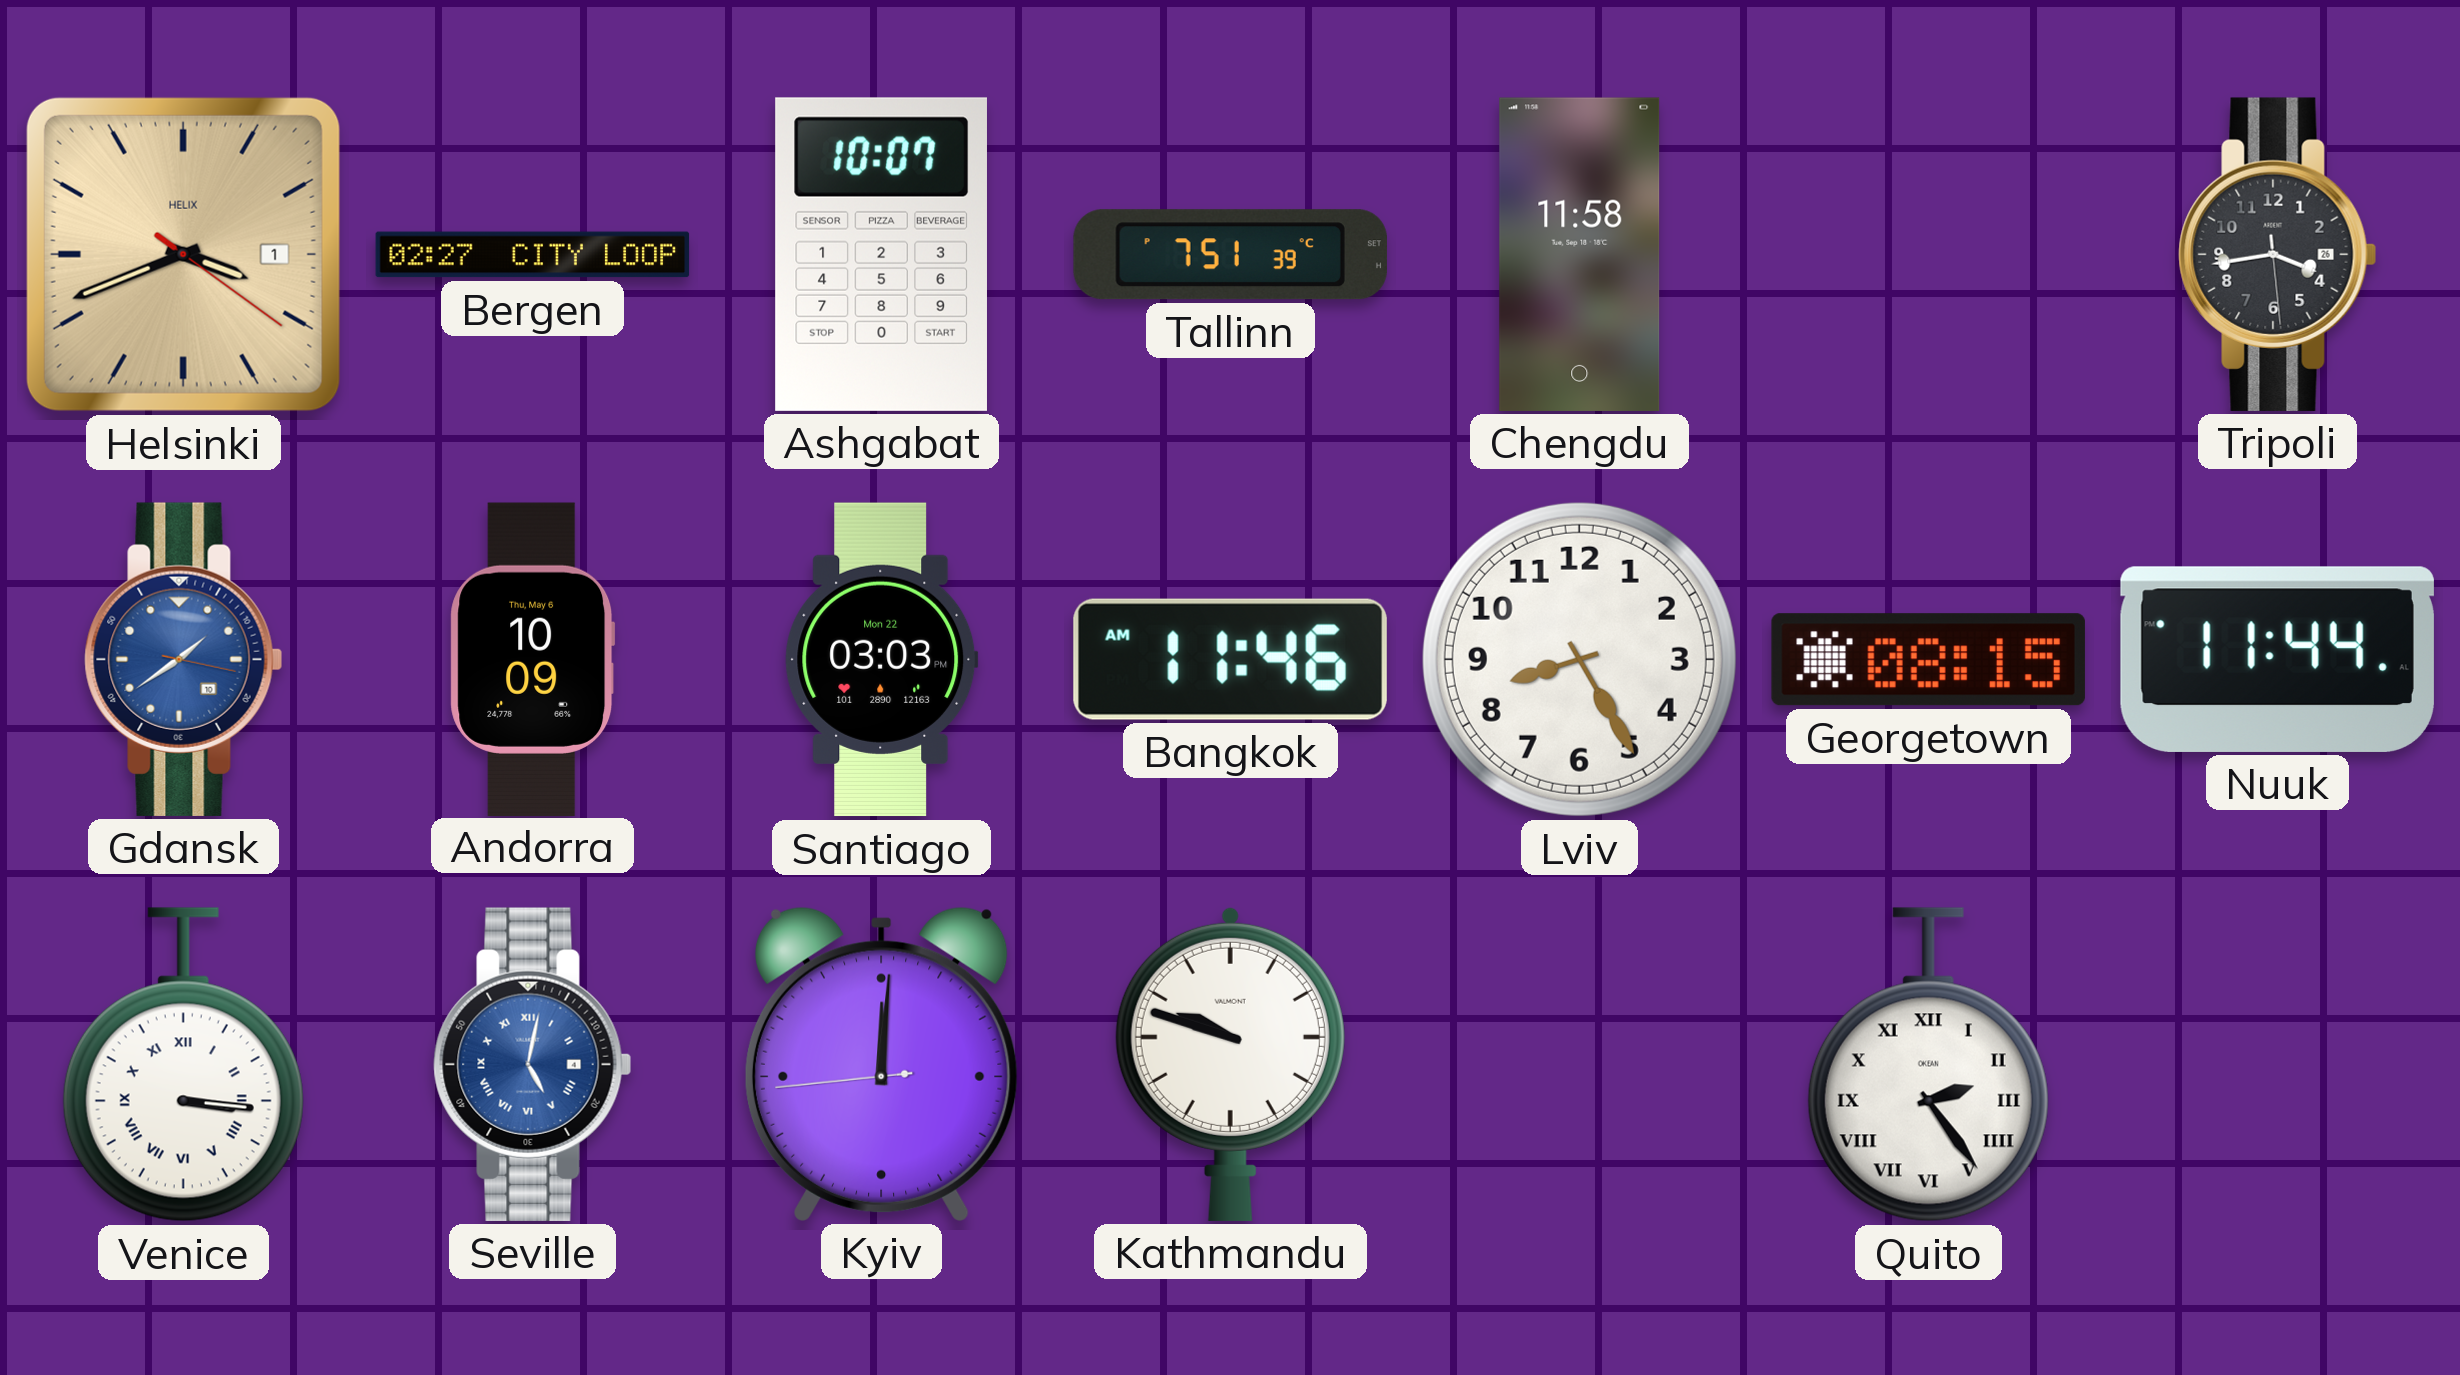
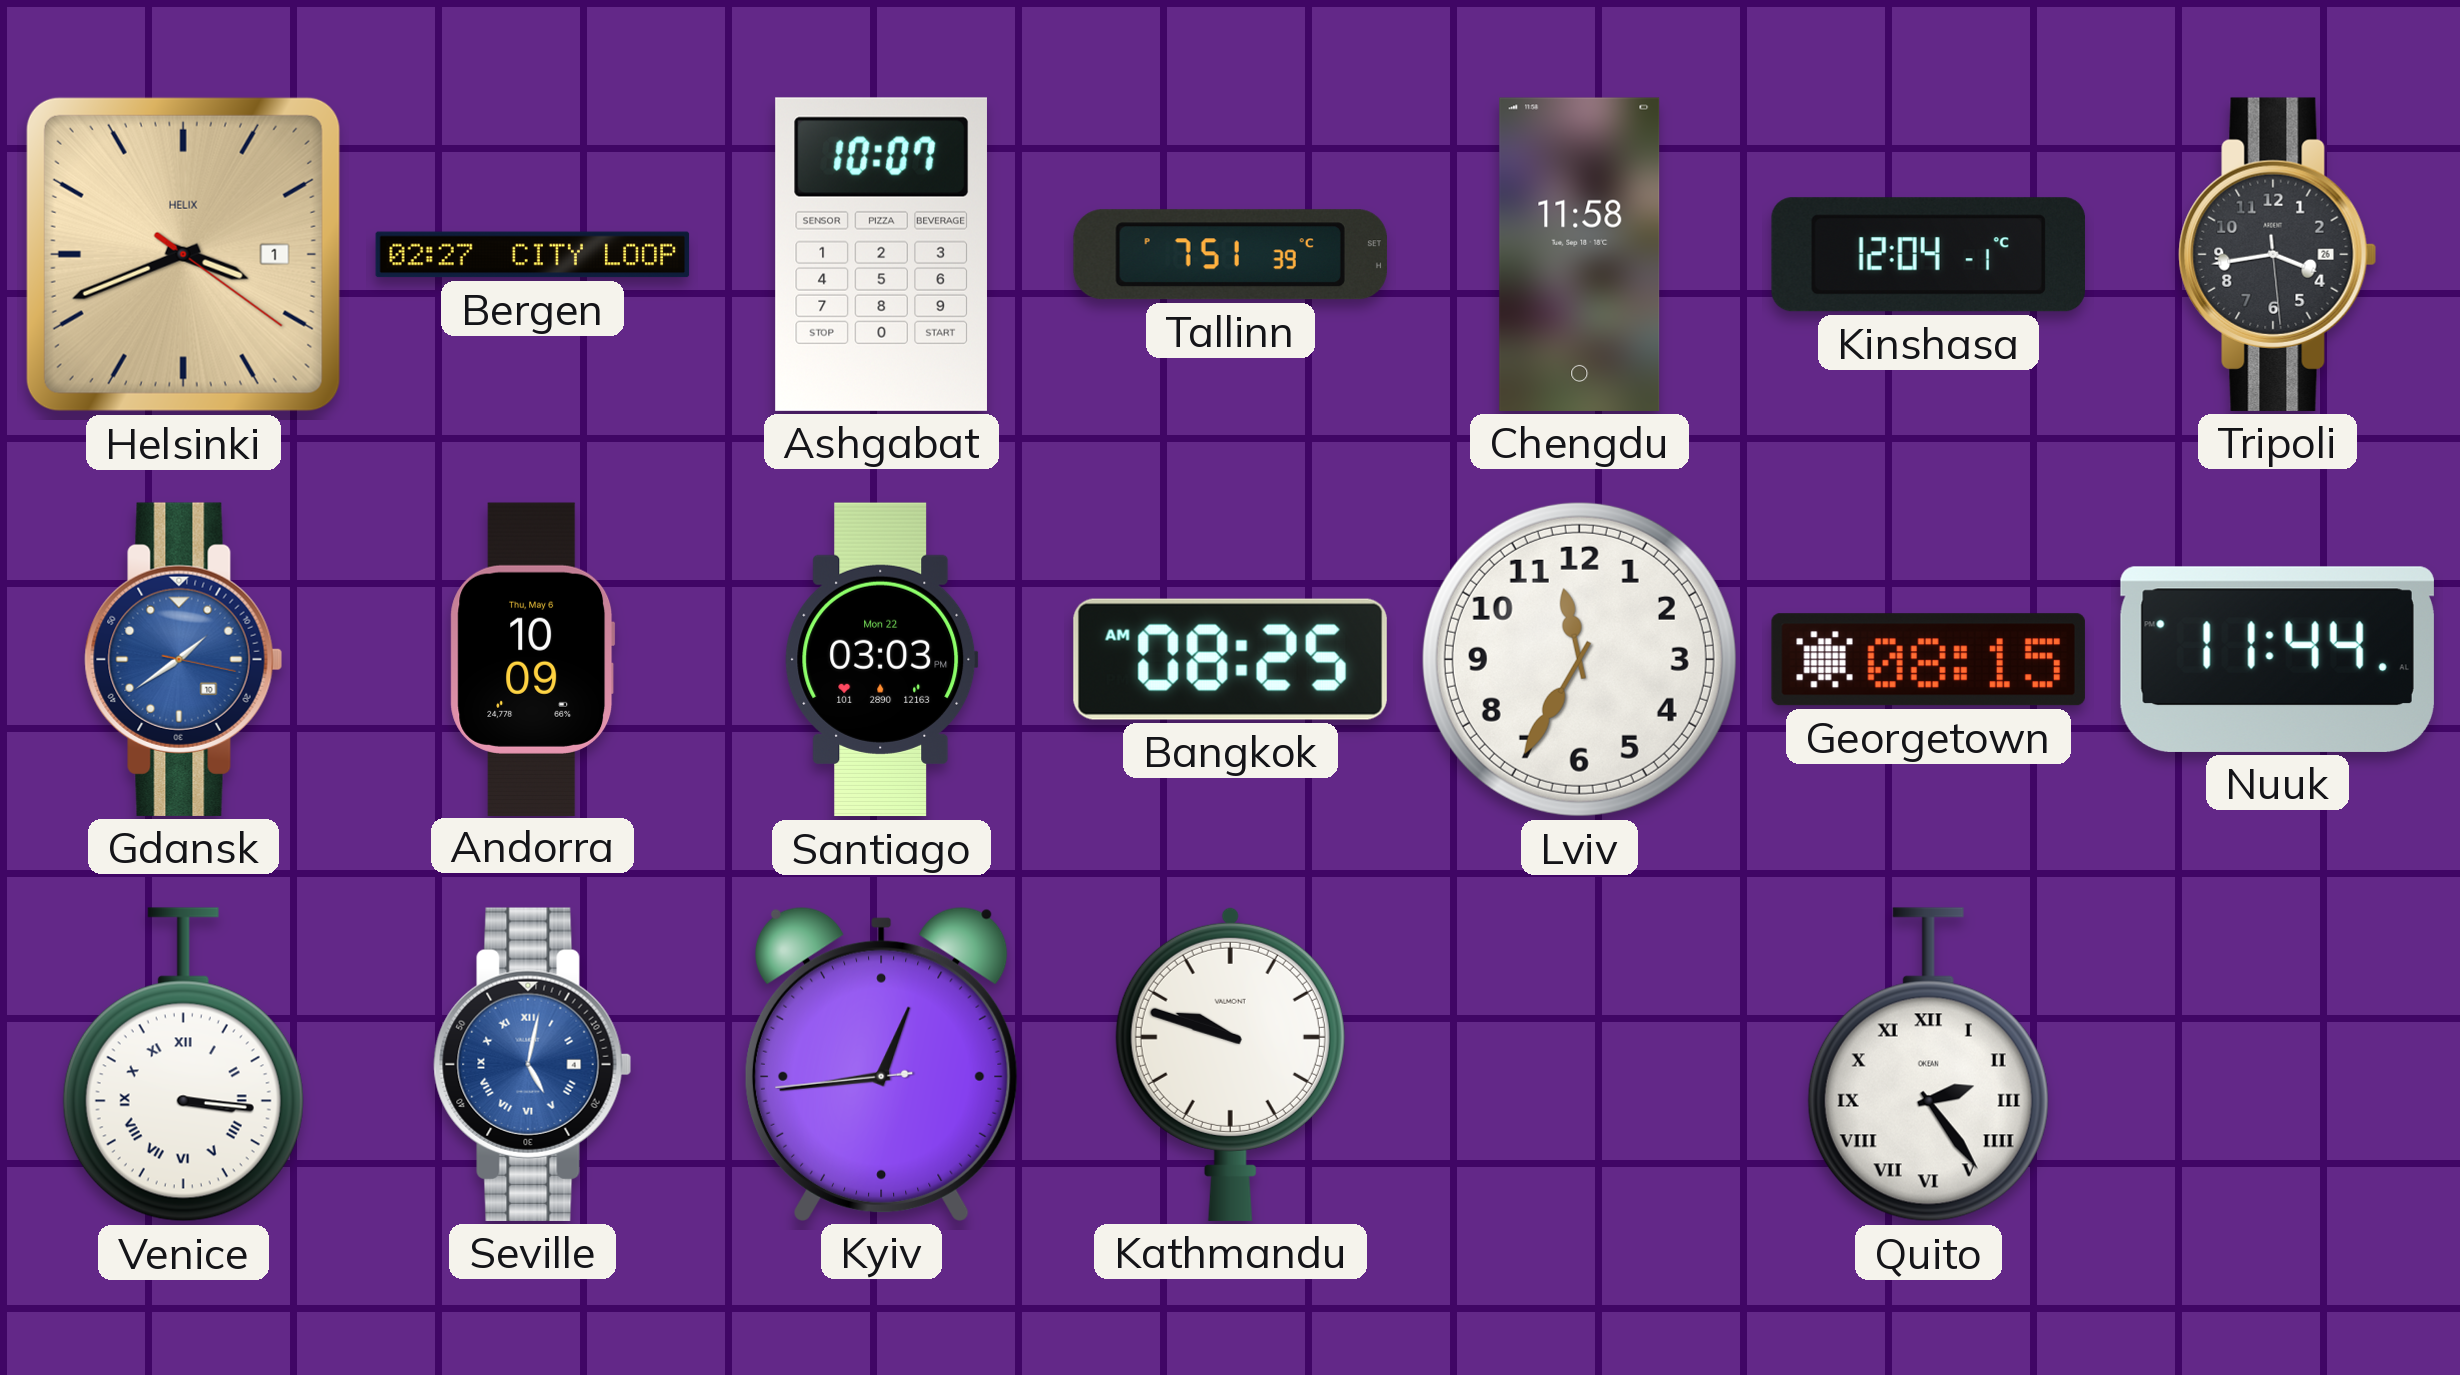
Kinshasa: none -> 12:04
Bangkok: 11:46 -> 08:25
Lviv: 8:25 -> 11:35
Kyiv: 12:00 -> 12:43
